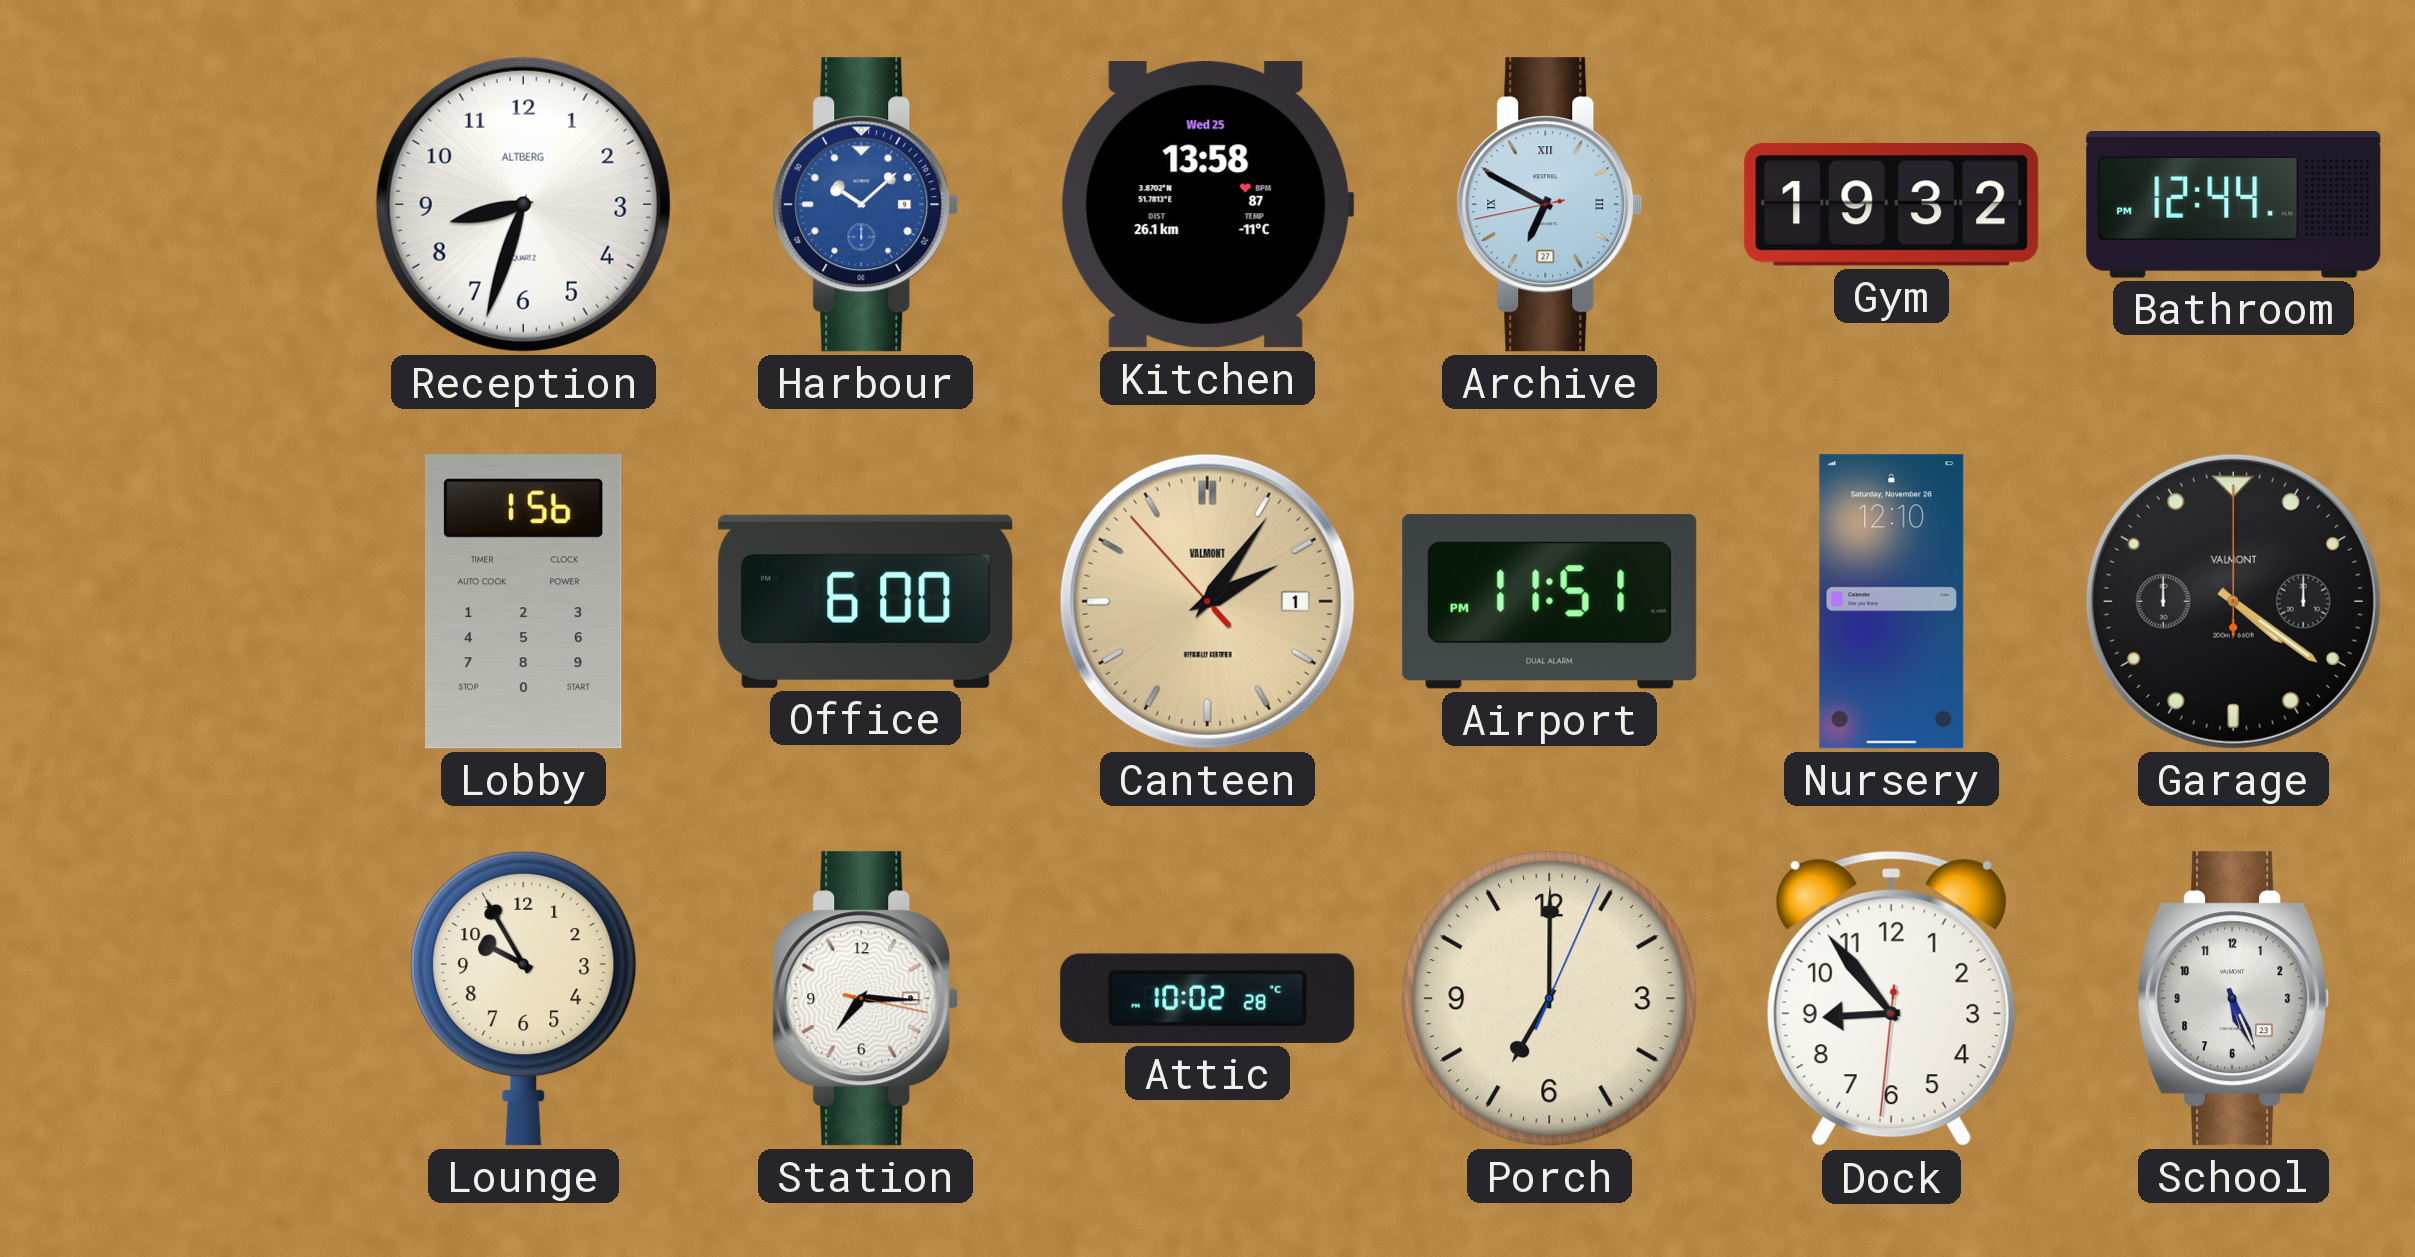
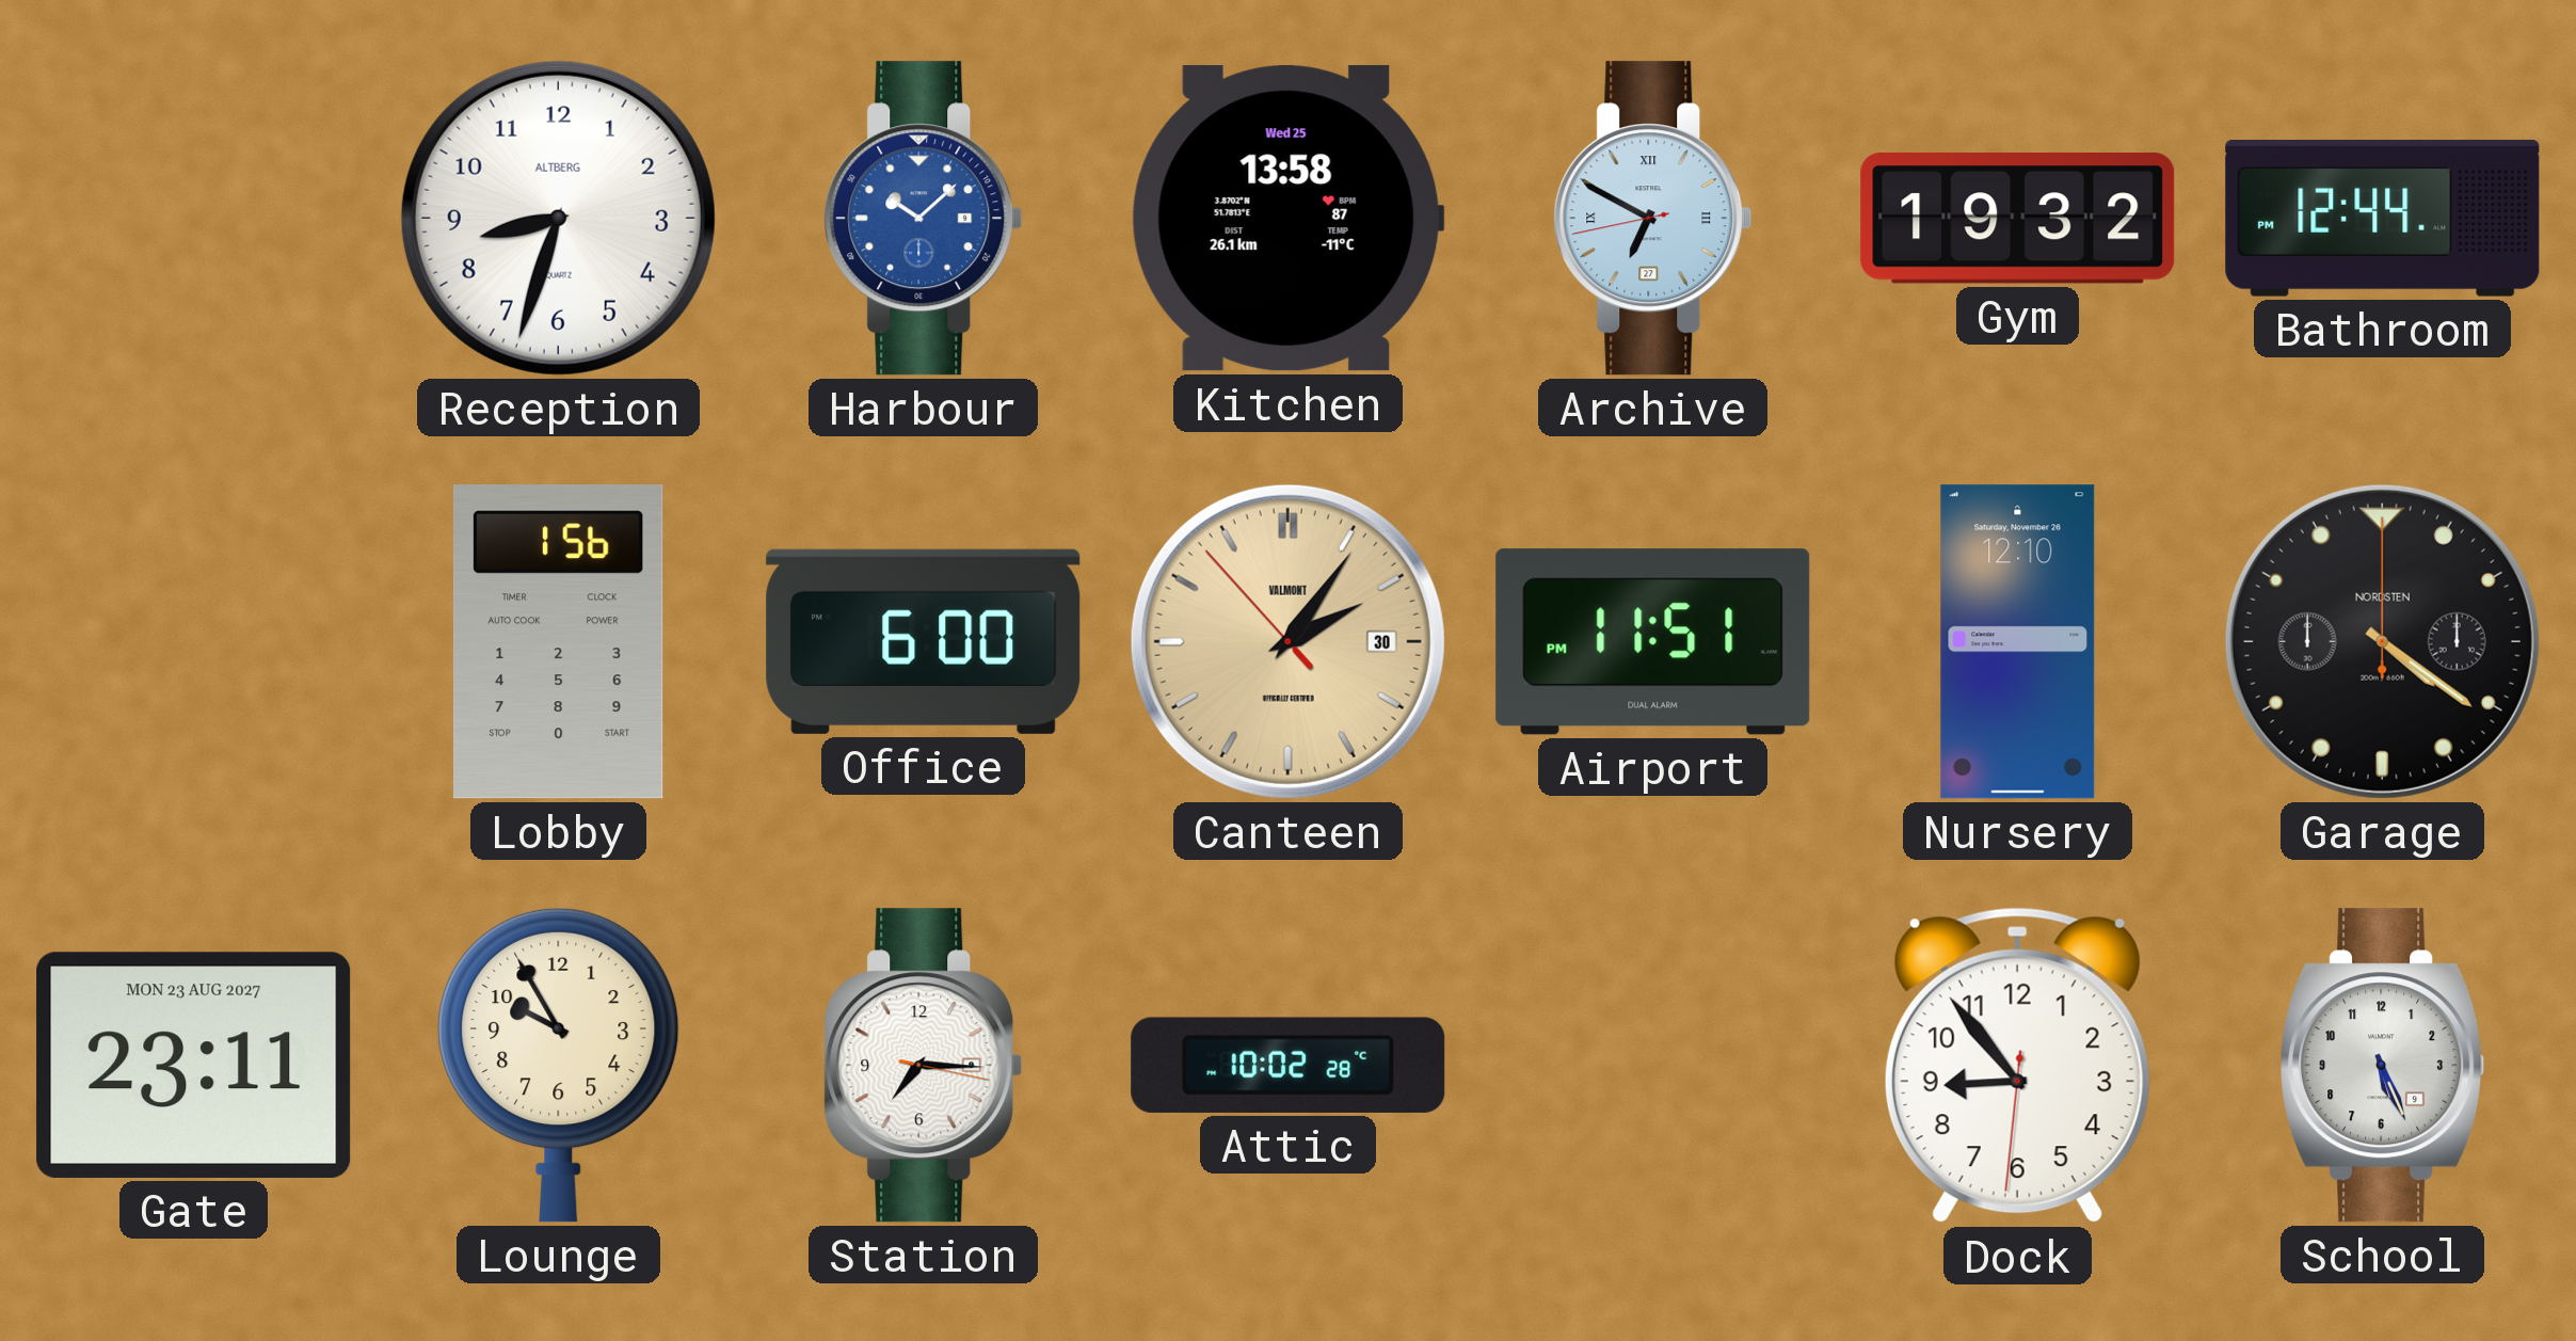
Canteen date: 1 -> 30
Garage brand: VALMONT -> NORDSTEN
Gate: none -> 23:11
Porch: 7:00 -> none
School date: 23 -> 9
